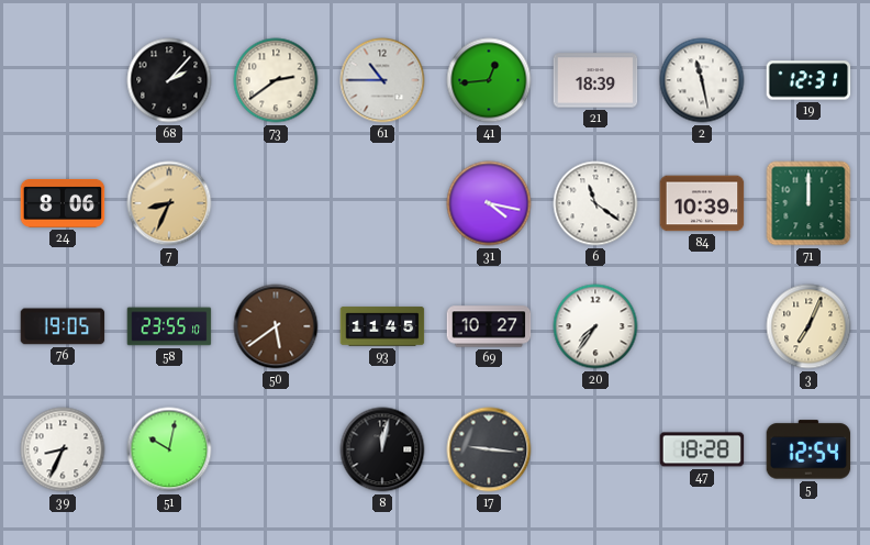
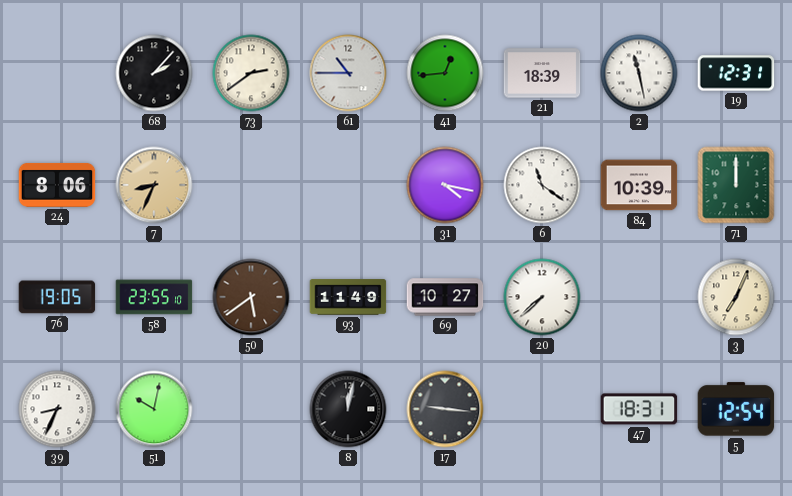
93: 11:45 -> 11:49
20: 7:36 -> 7:38
47: 18:28 -> 18:31
